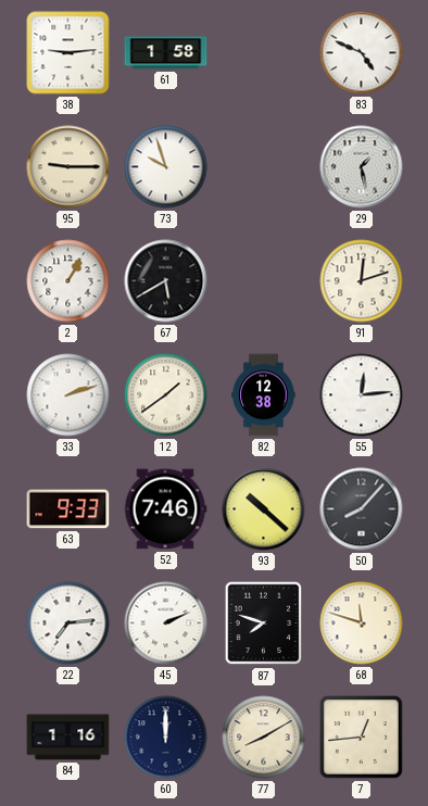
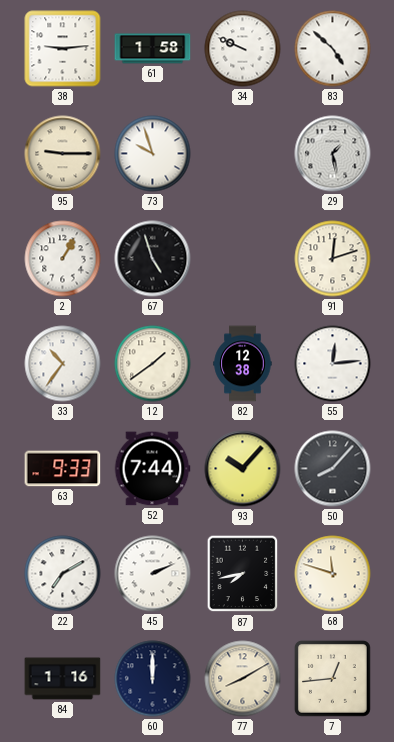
34: none -> 9:49
83: 4:49 -> 4:52
67: 5:40 -> 4:57
33: 2:12 -> 10:36
52: 7:46 -> 7:44
93: 10:22 -> 10:07
22: 7:14 -> 7:10
87: 7:48 -> 7:43
